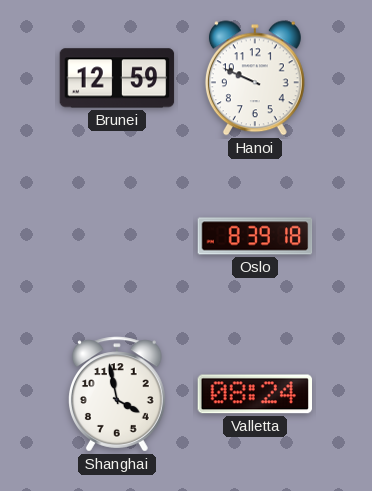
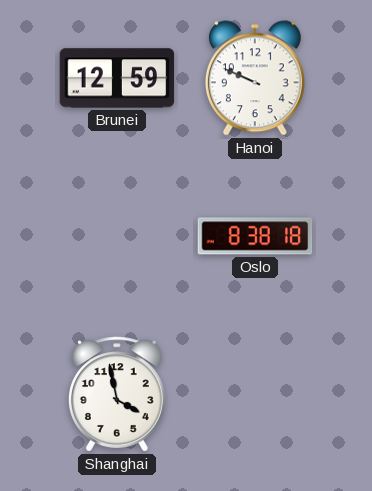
Oslo: 8:39 -> 8:38
Valletta: 08:24 -> none
